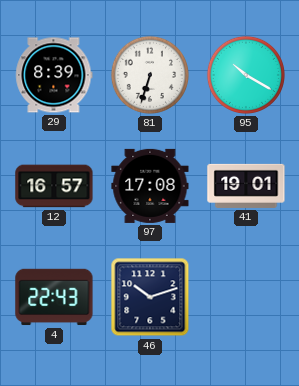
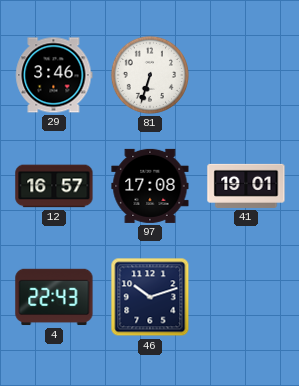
29: 8:39 -> 3:46
95: 10:20 -> none
